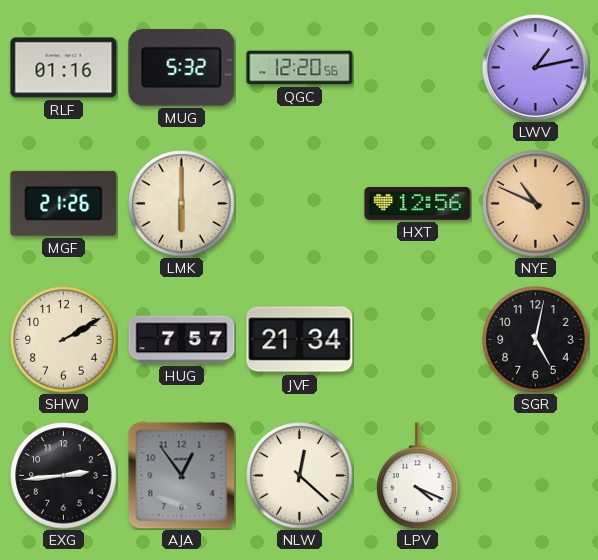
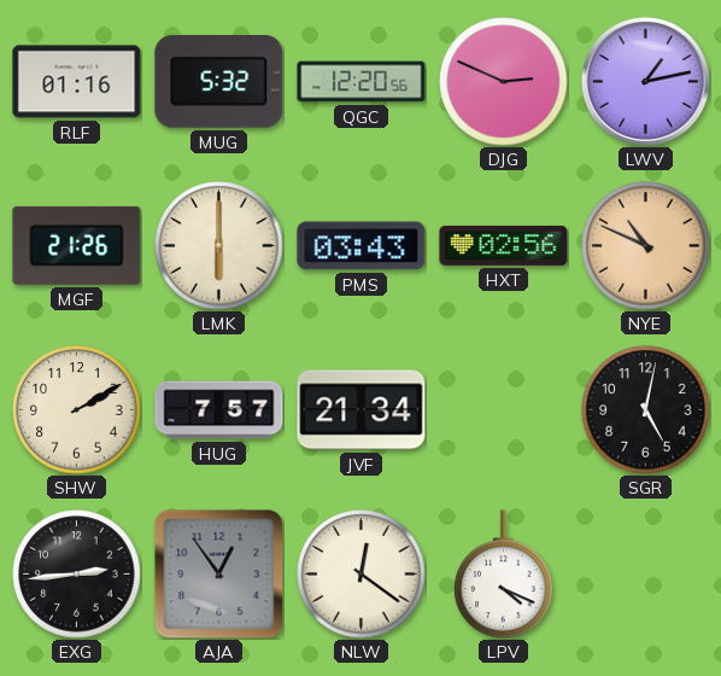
DJG: none -> 2:49
PMS: none -> 03:43
HXT: 12:56 -> 02:56
NLW: 12:22 -> 12:21
